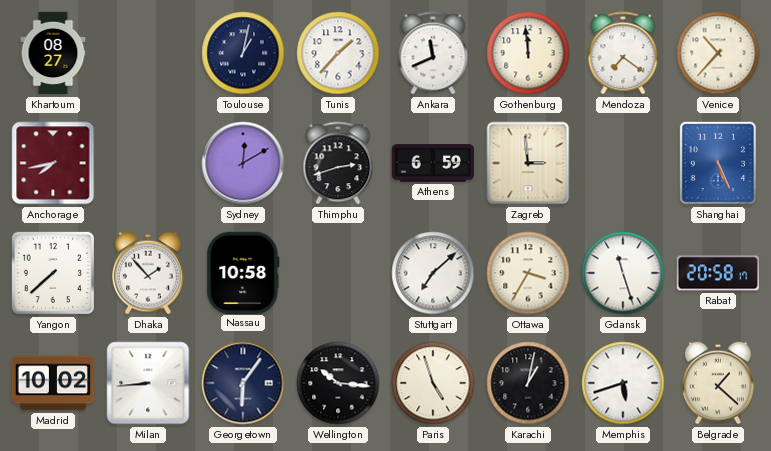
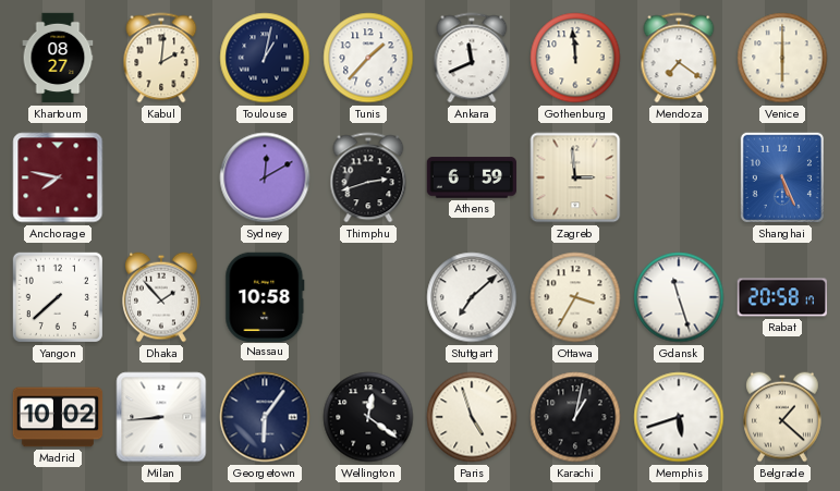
Kabul: none -> 2:01
Venice: 10:37 -> 6:00
Anchorage: 7:43 -> 7:47
Wellington: 10:16 -> 12:21
